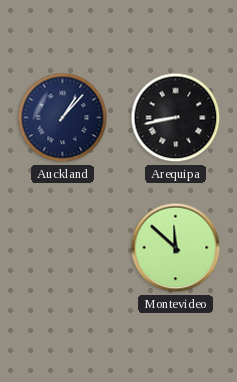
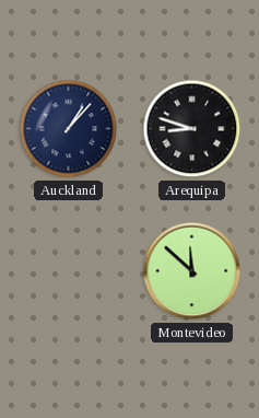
Arequipa: 8:43 -> 8:48
